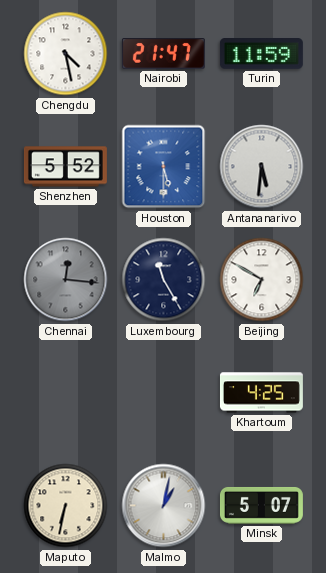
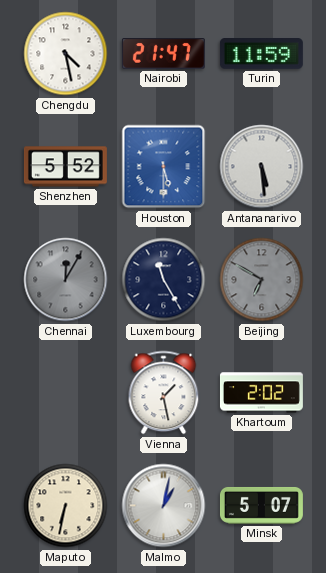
Antananarivo: 5:31 -> 5:29
Chennai: 12:16 -> 12:05
Beijing dial: white -> grey
Vienna: none -> 1:28
Khartoum: 4:25 -> 2:02
